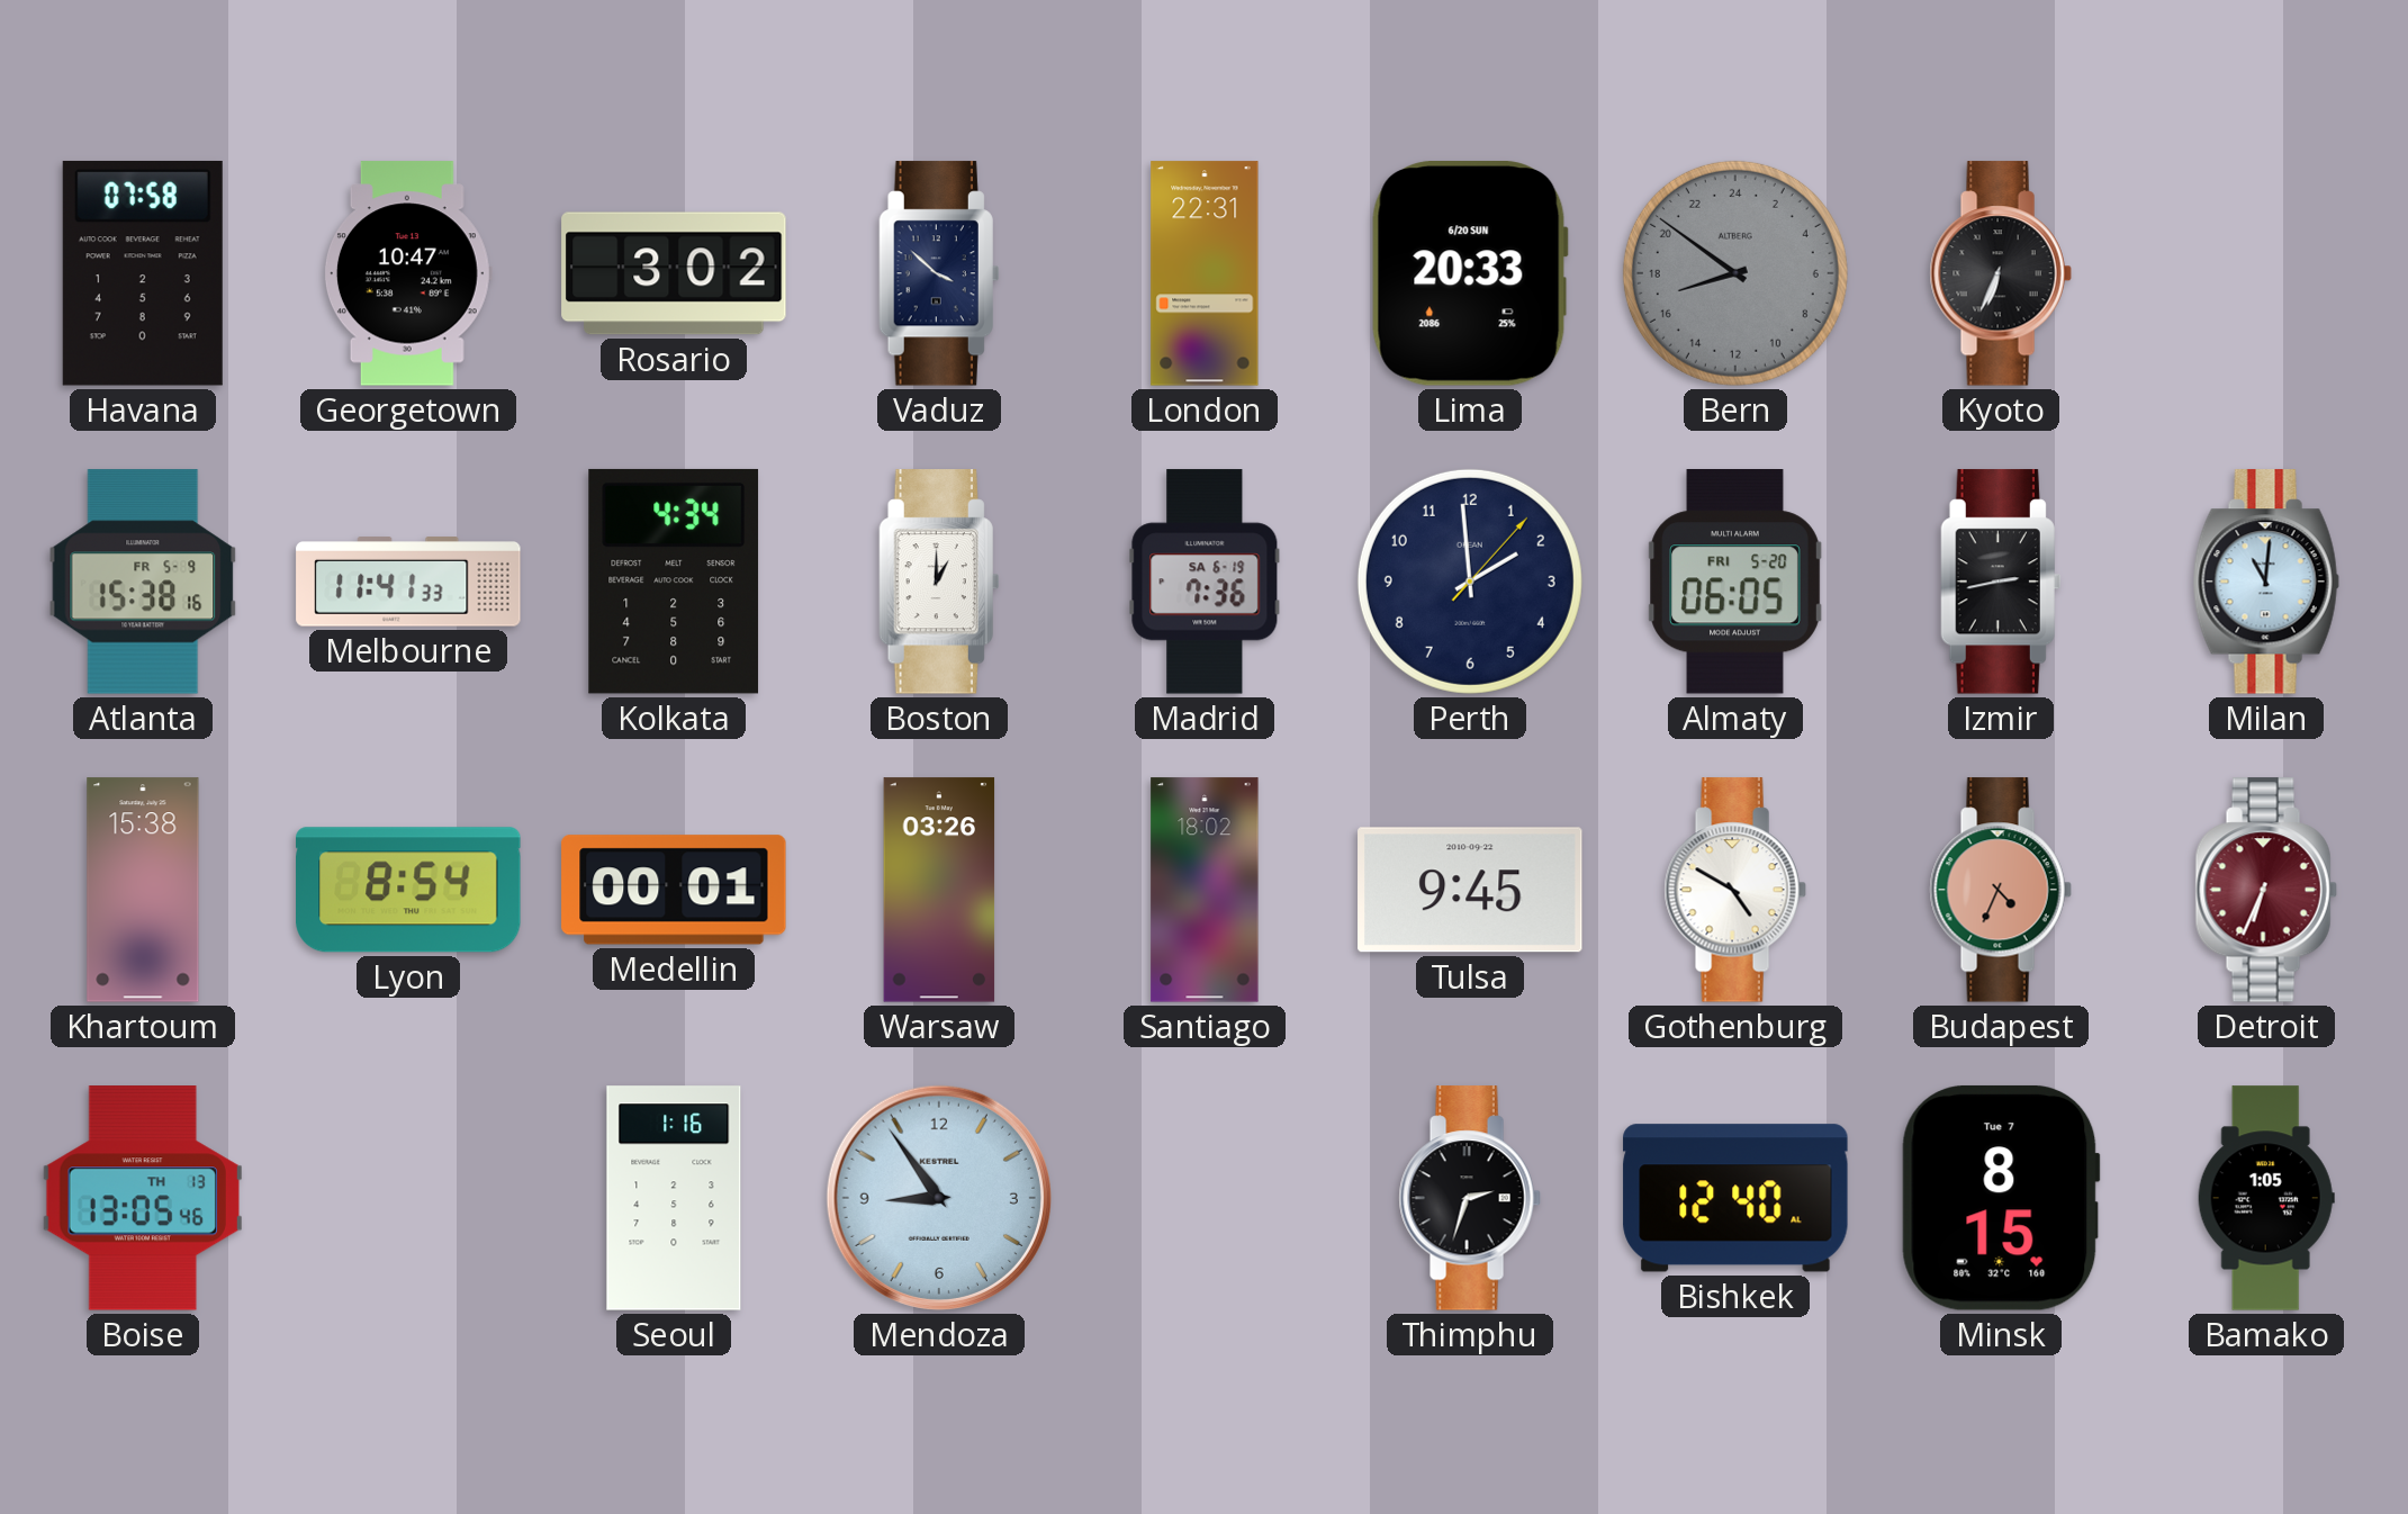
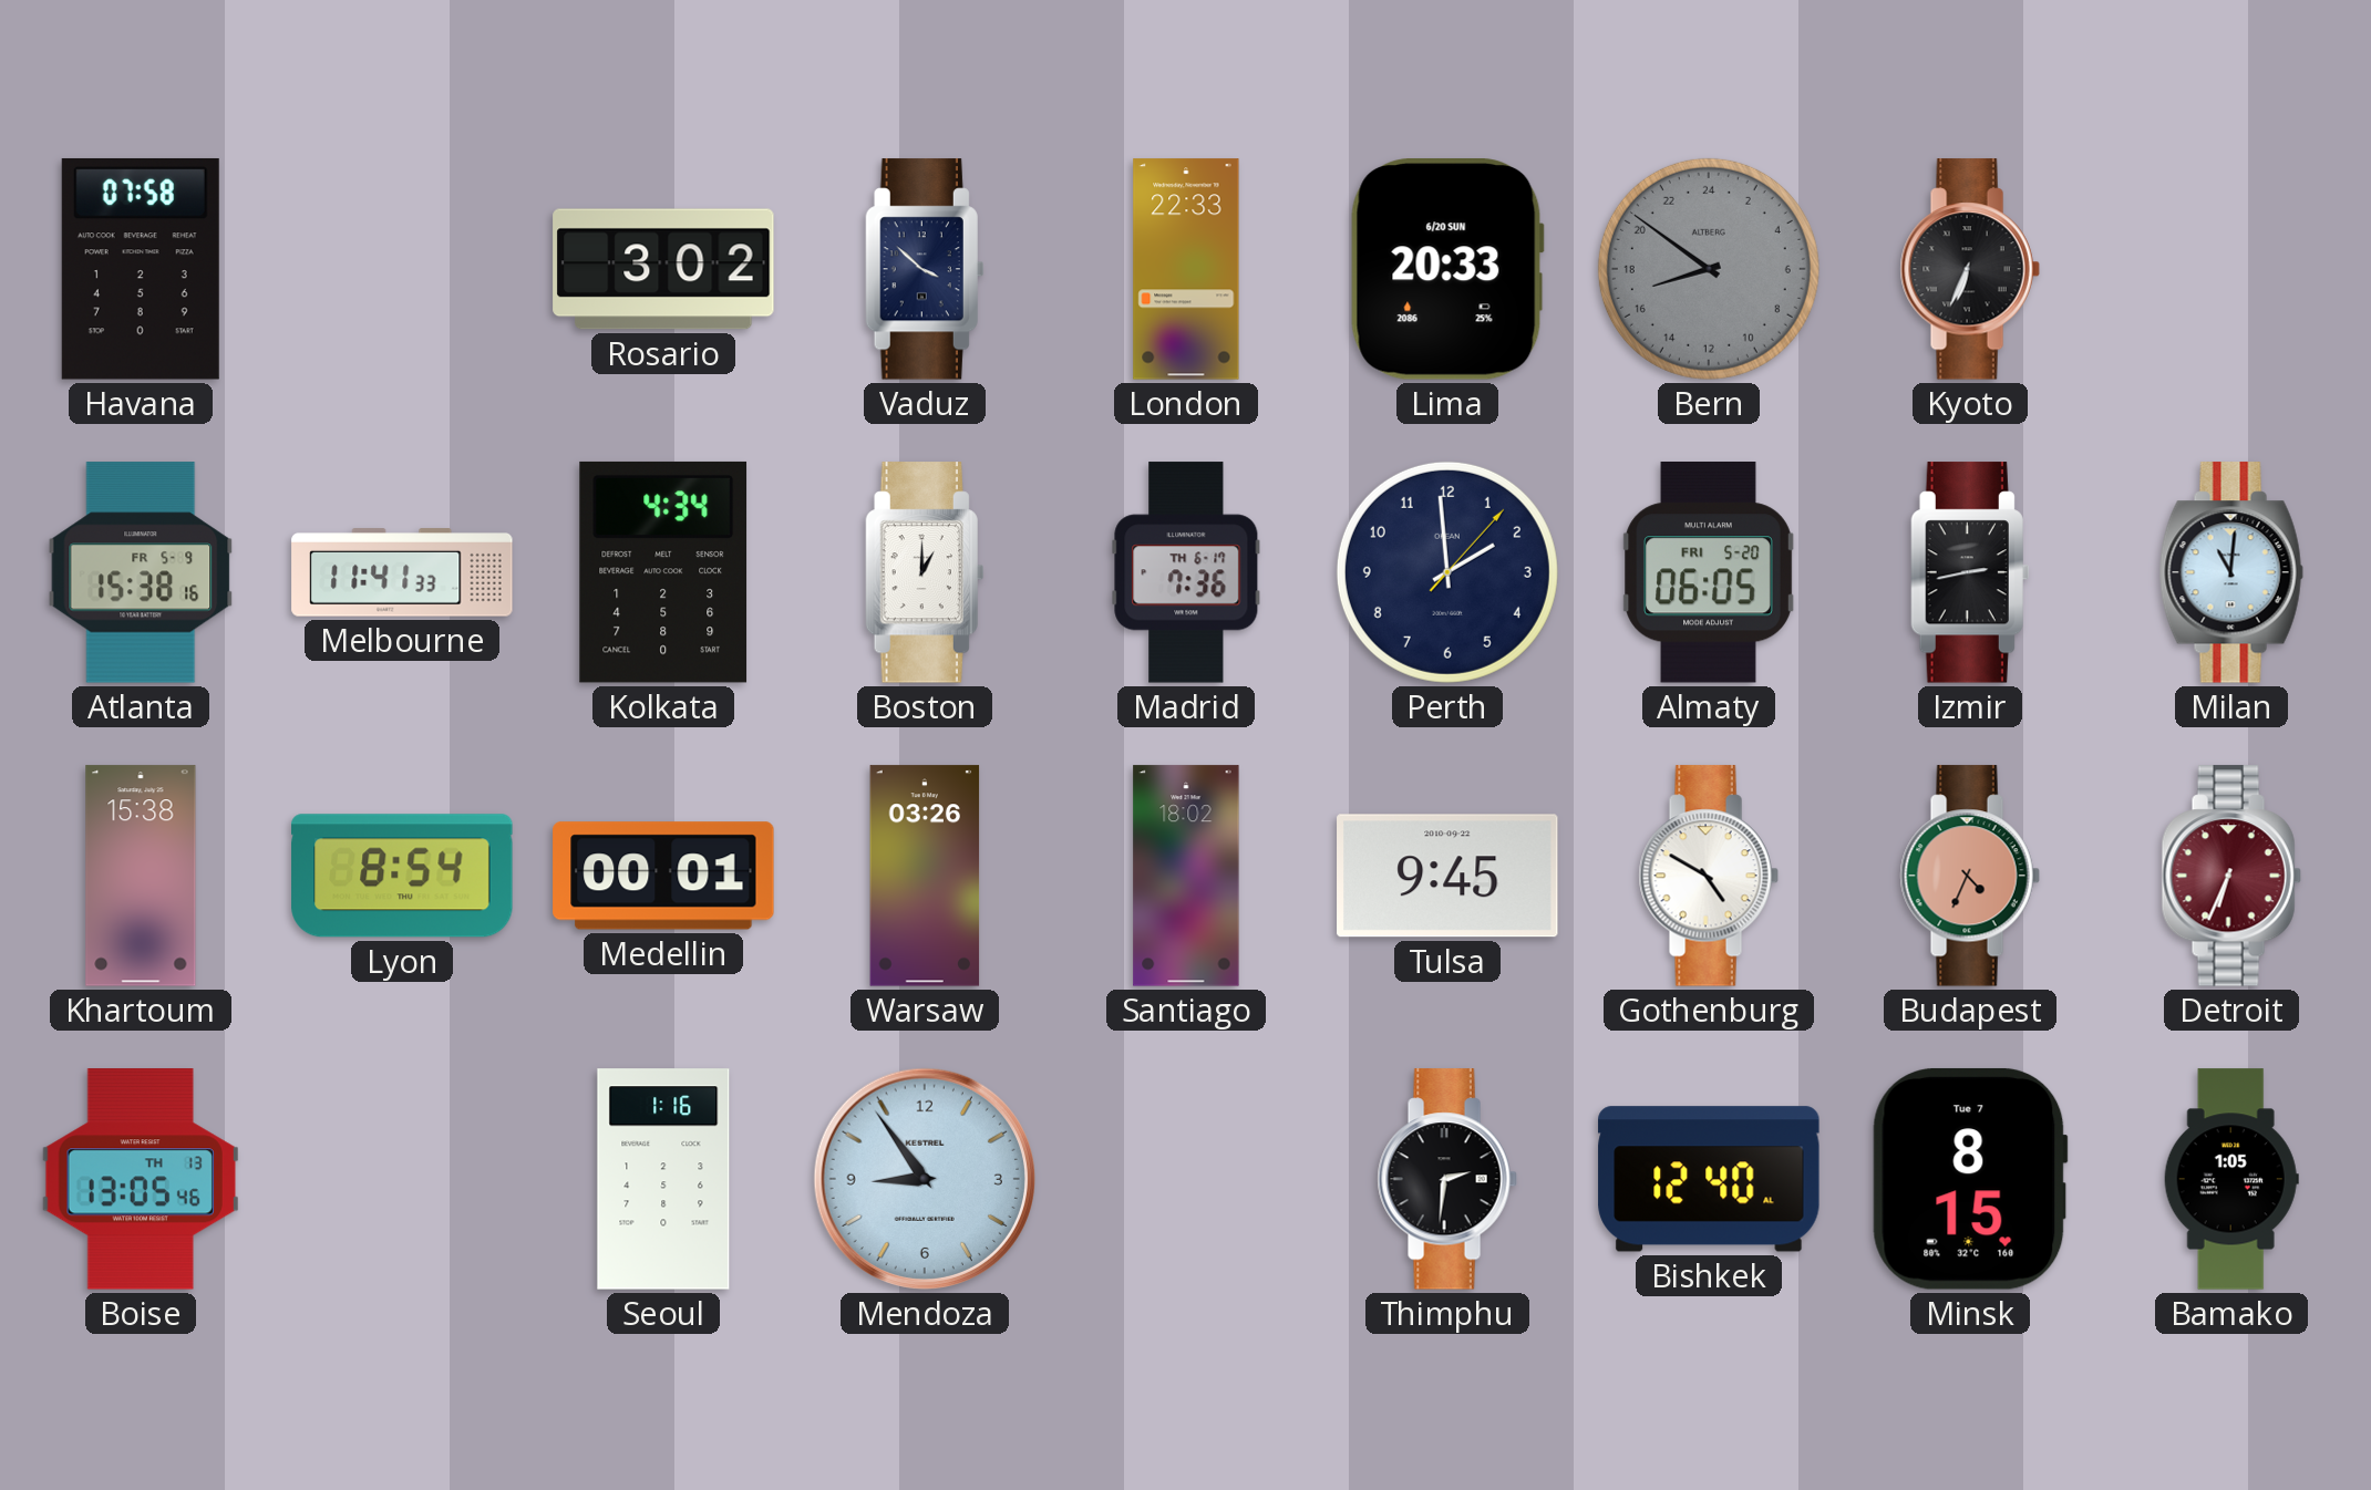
Georgetown: 10:47 -> none
London: 22:31 -> 22:33
Madrid date: SA 6-19 -> TH 6-17
Thimphu: 2:33 -> 2:31
